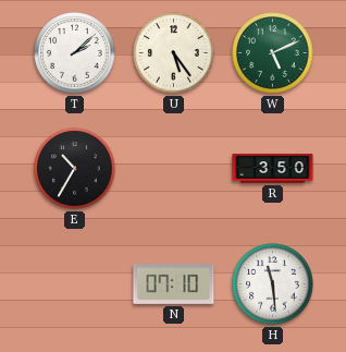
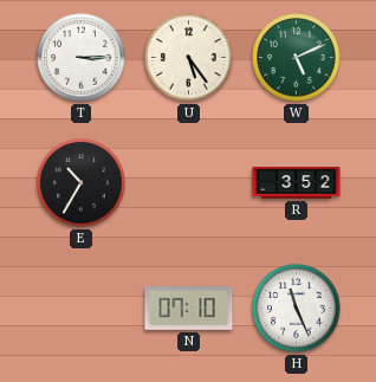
T: 2:08 -> 3:15
R: 3:50 -> 3:52
H: 11:29 -> 11:26
